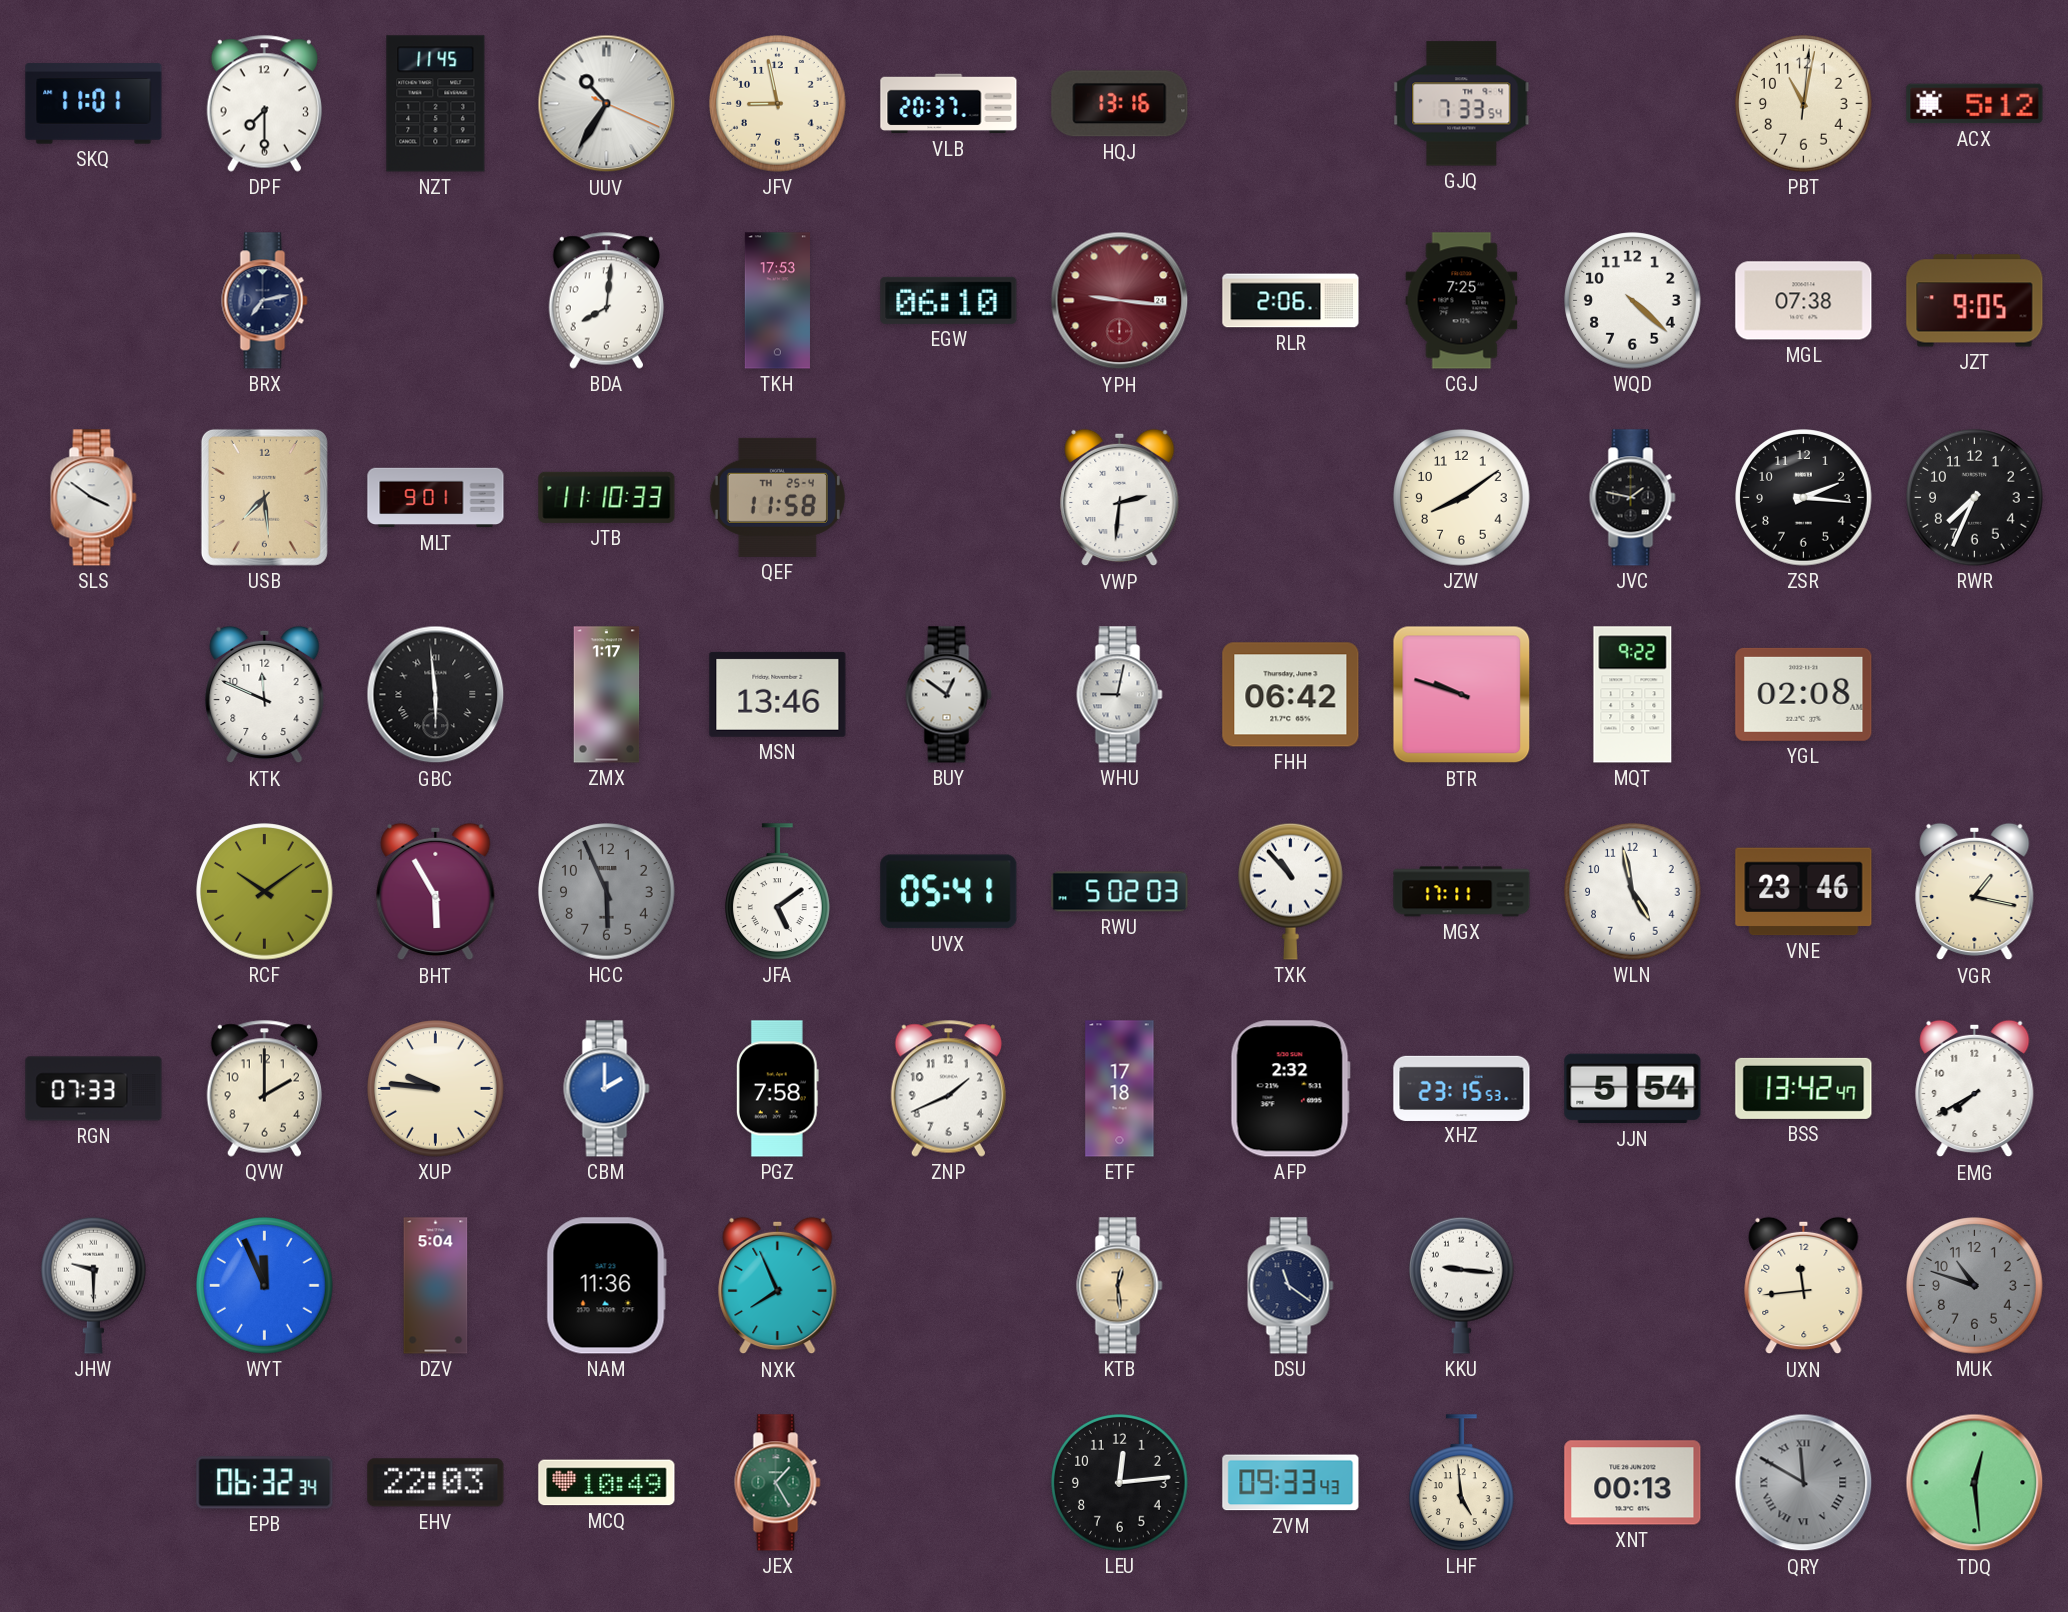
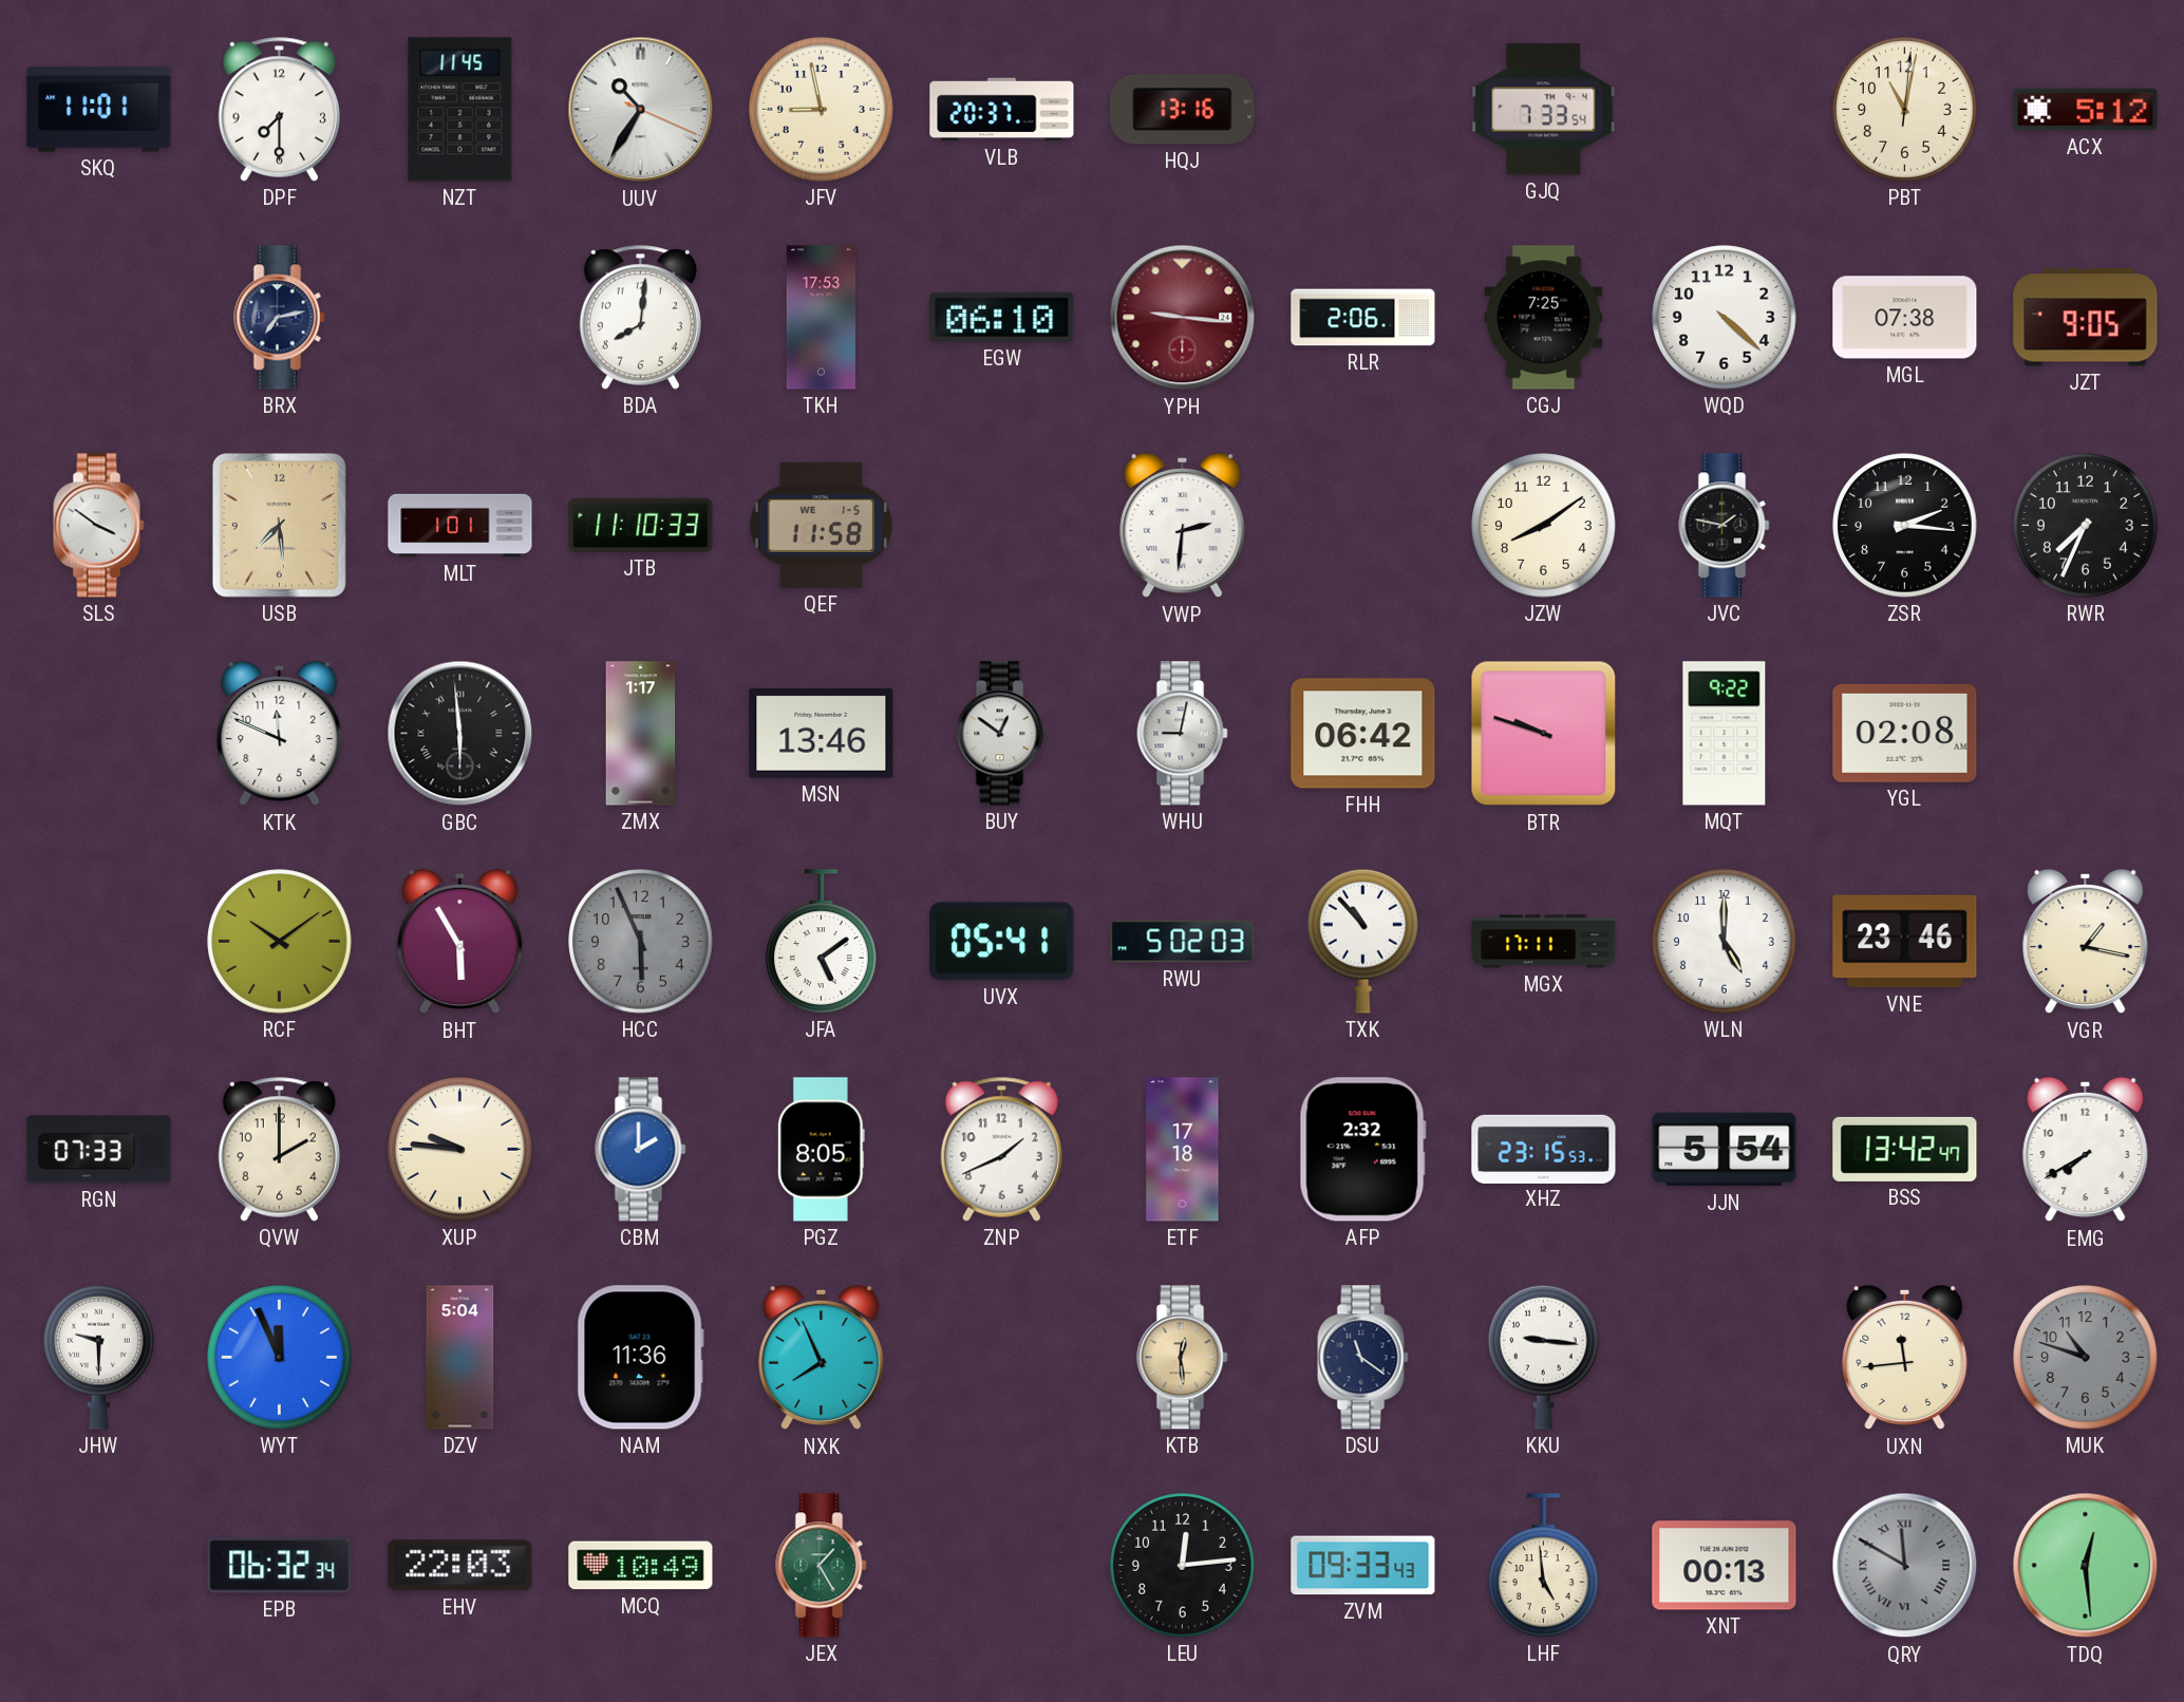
MLT: 9:01 -> 1:01
QEF date: TH 25-4 -> WE 1-5
WLN: 4:58 -> 5:00
PGZ: 7:58 -> 8:05
